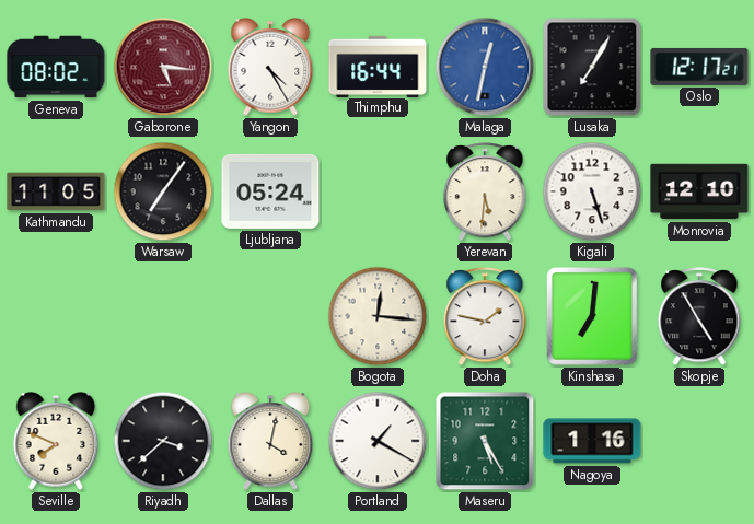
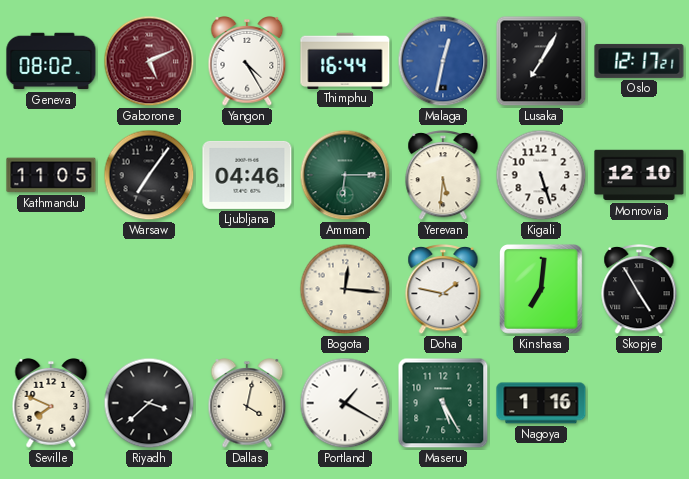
Gaborone: 5:16 -> 5:11
Ljubljana: 05:24 -> 04:46
Amman: none -> 6:15
